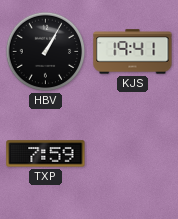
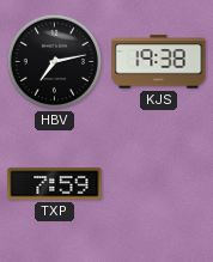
HBV: 1:05 -> 7:13
KJS: 19:41 -> 19:38
